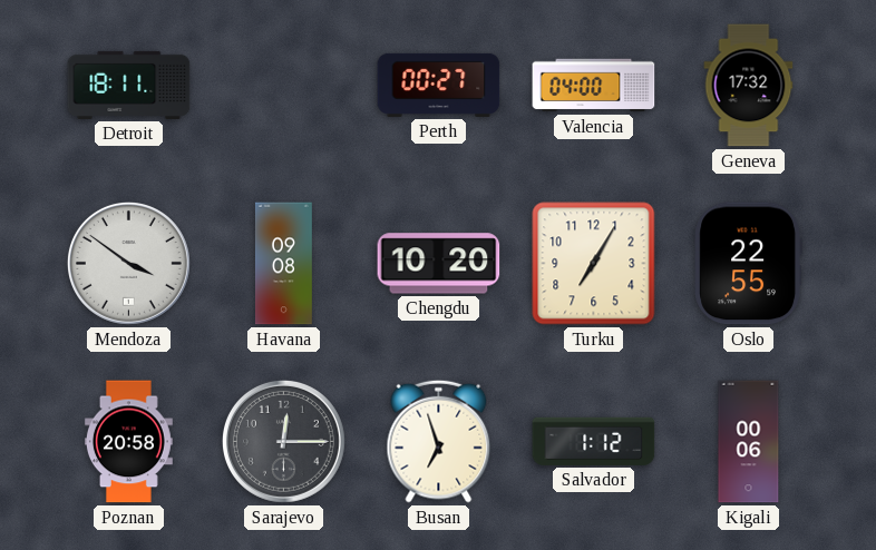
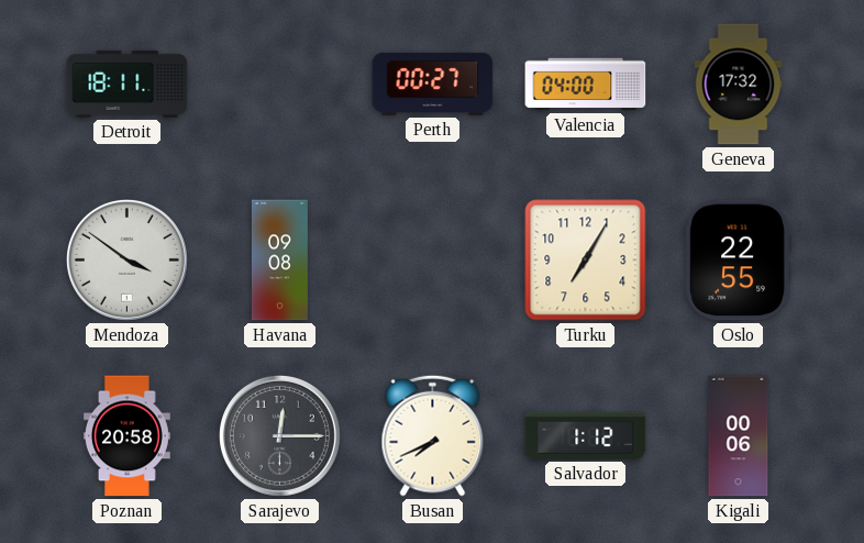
Chengdu: 10:20 -> none
Busan: 6:57 -> 7:41
